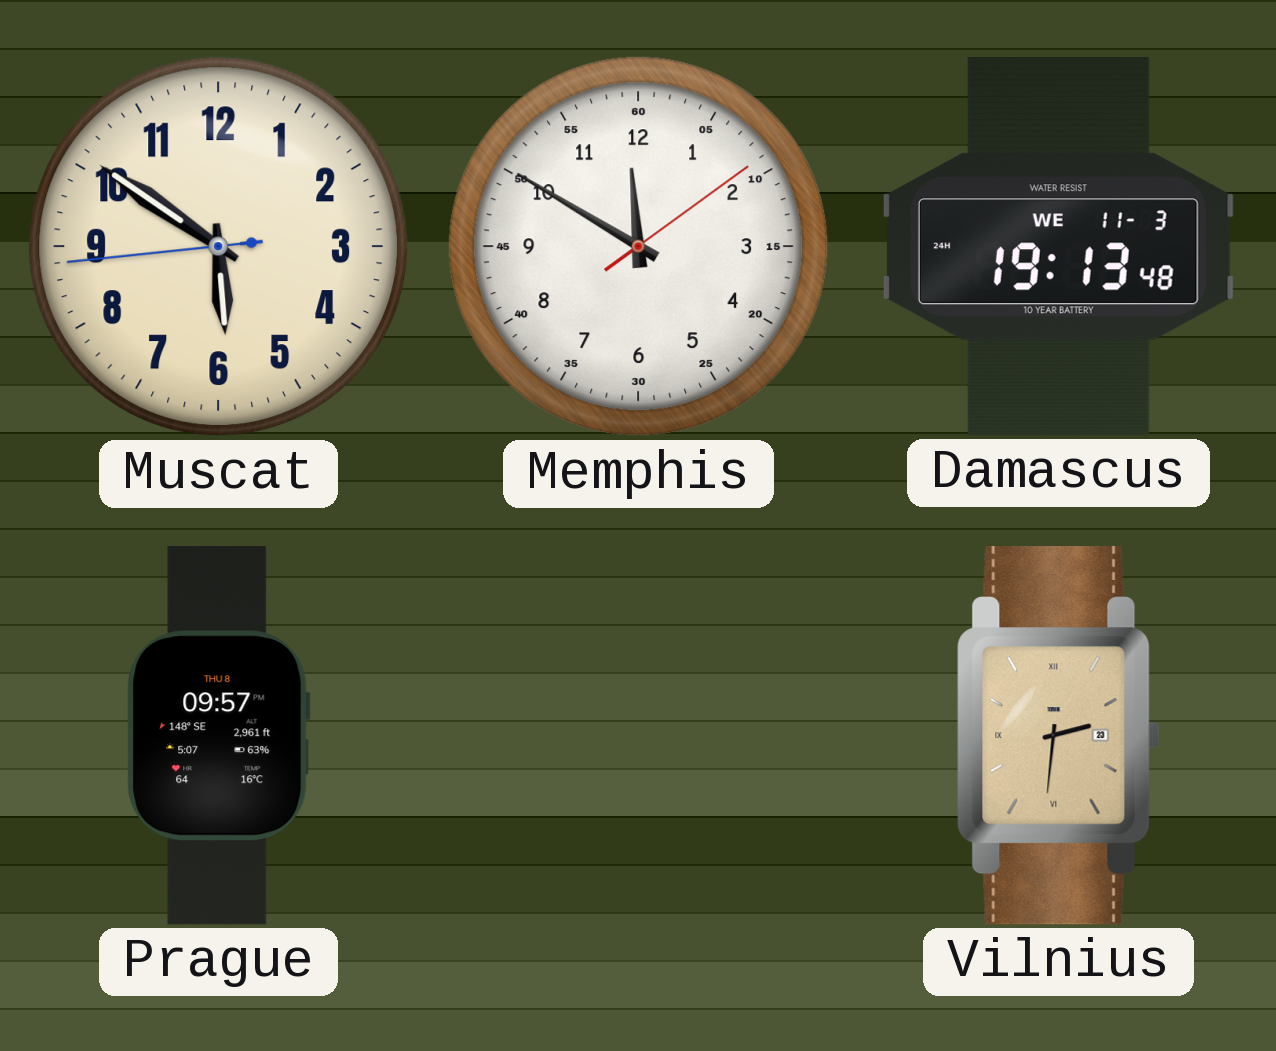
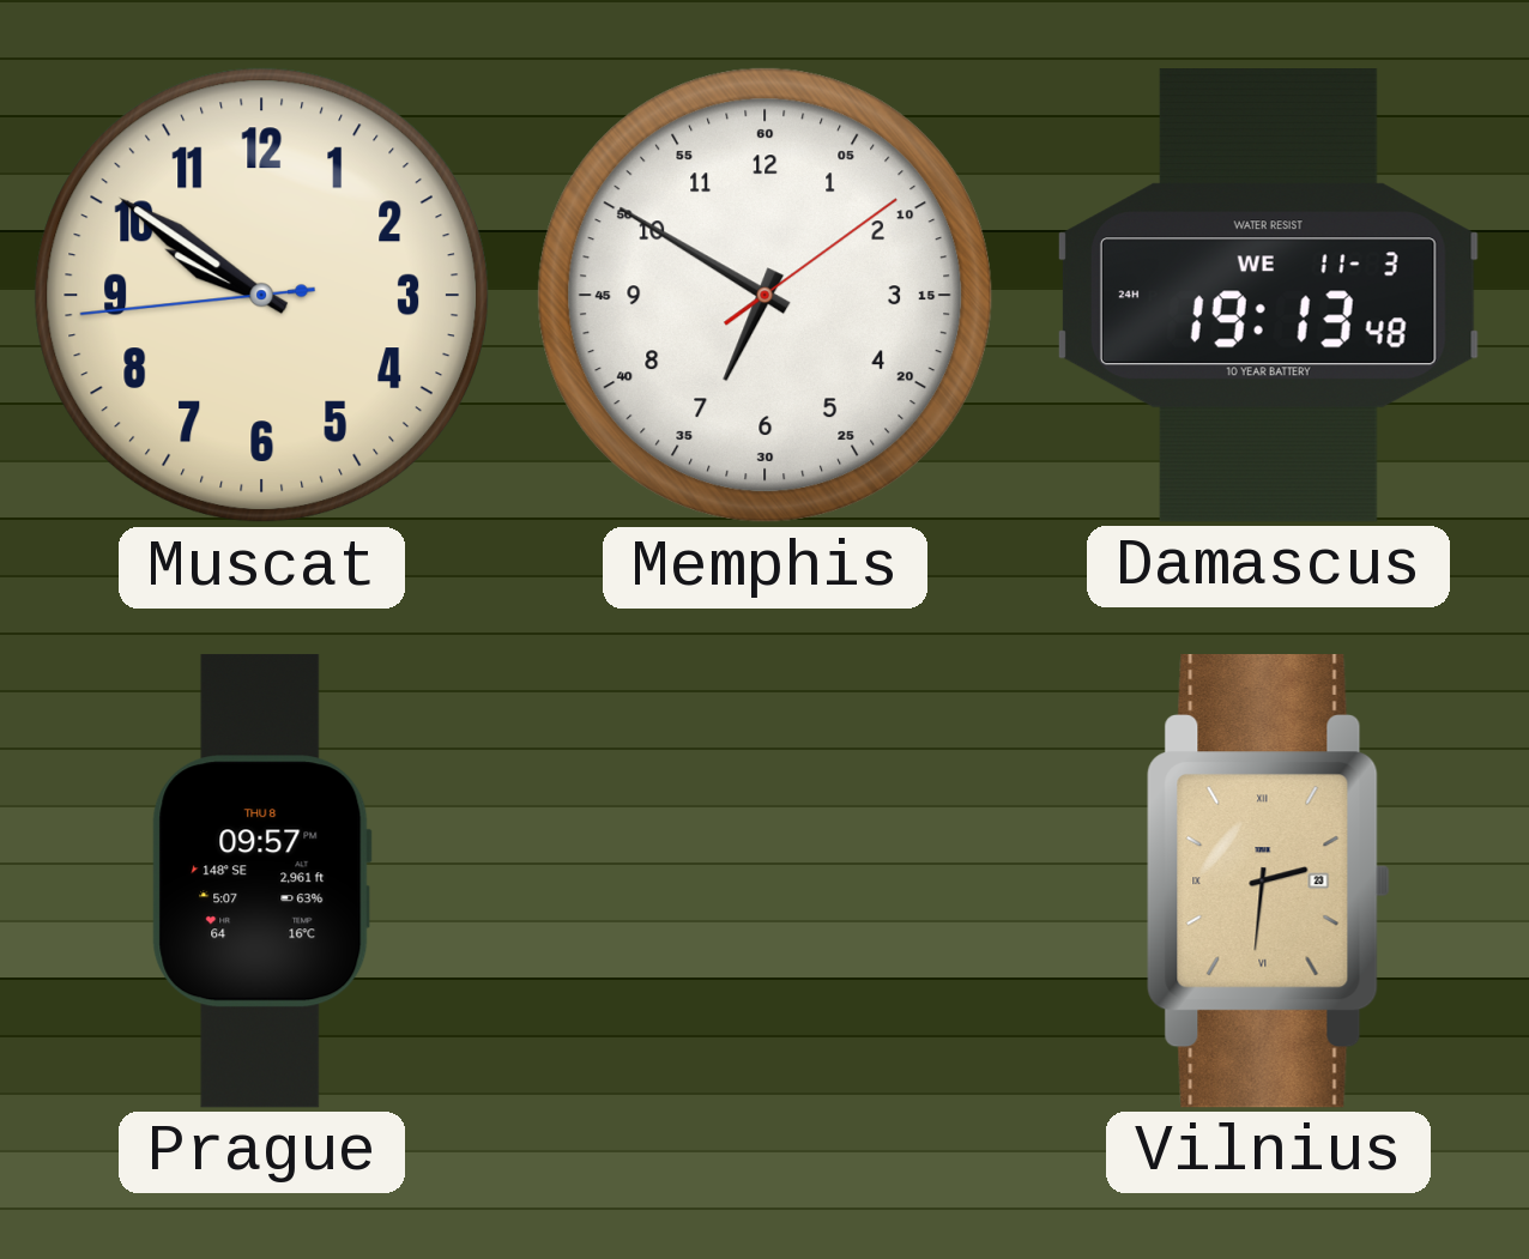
Muscat: 5:50 -> 9:50
Memphis: 11:50 -> 6:50
